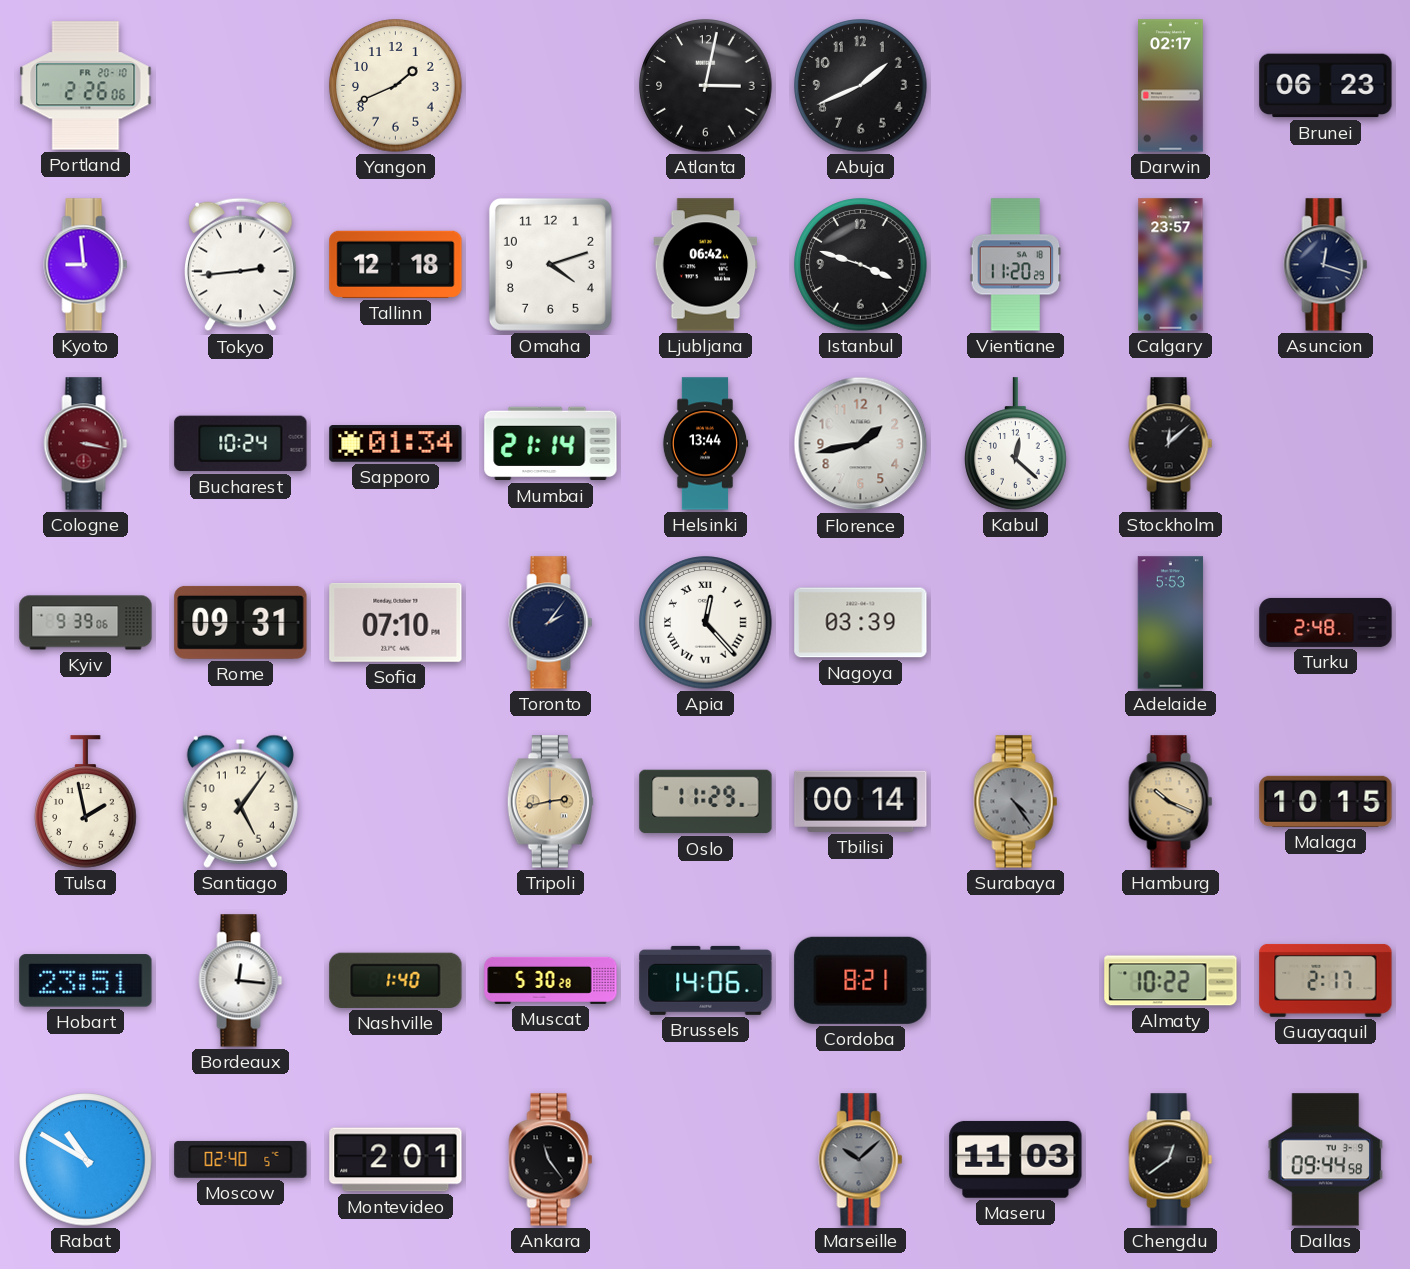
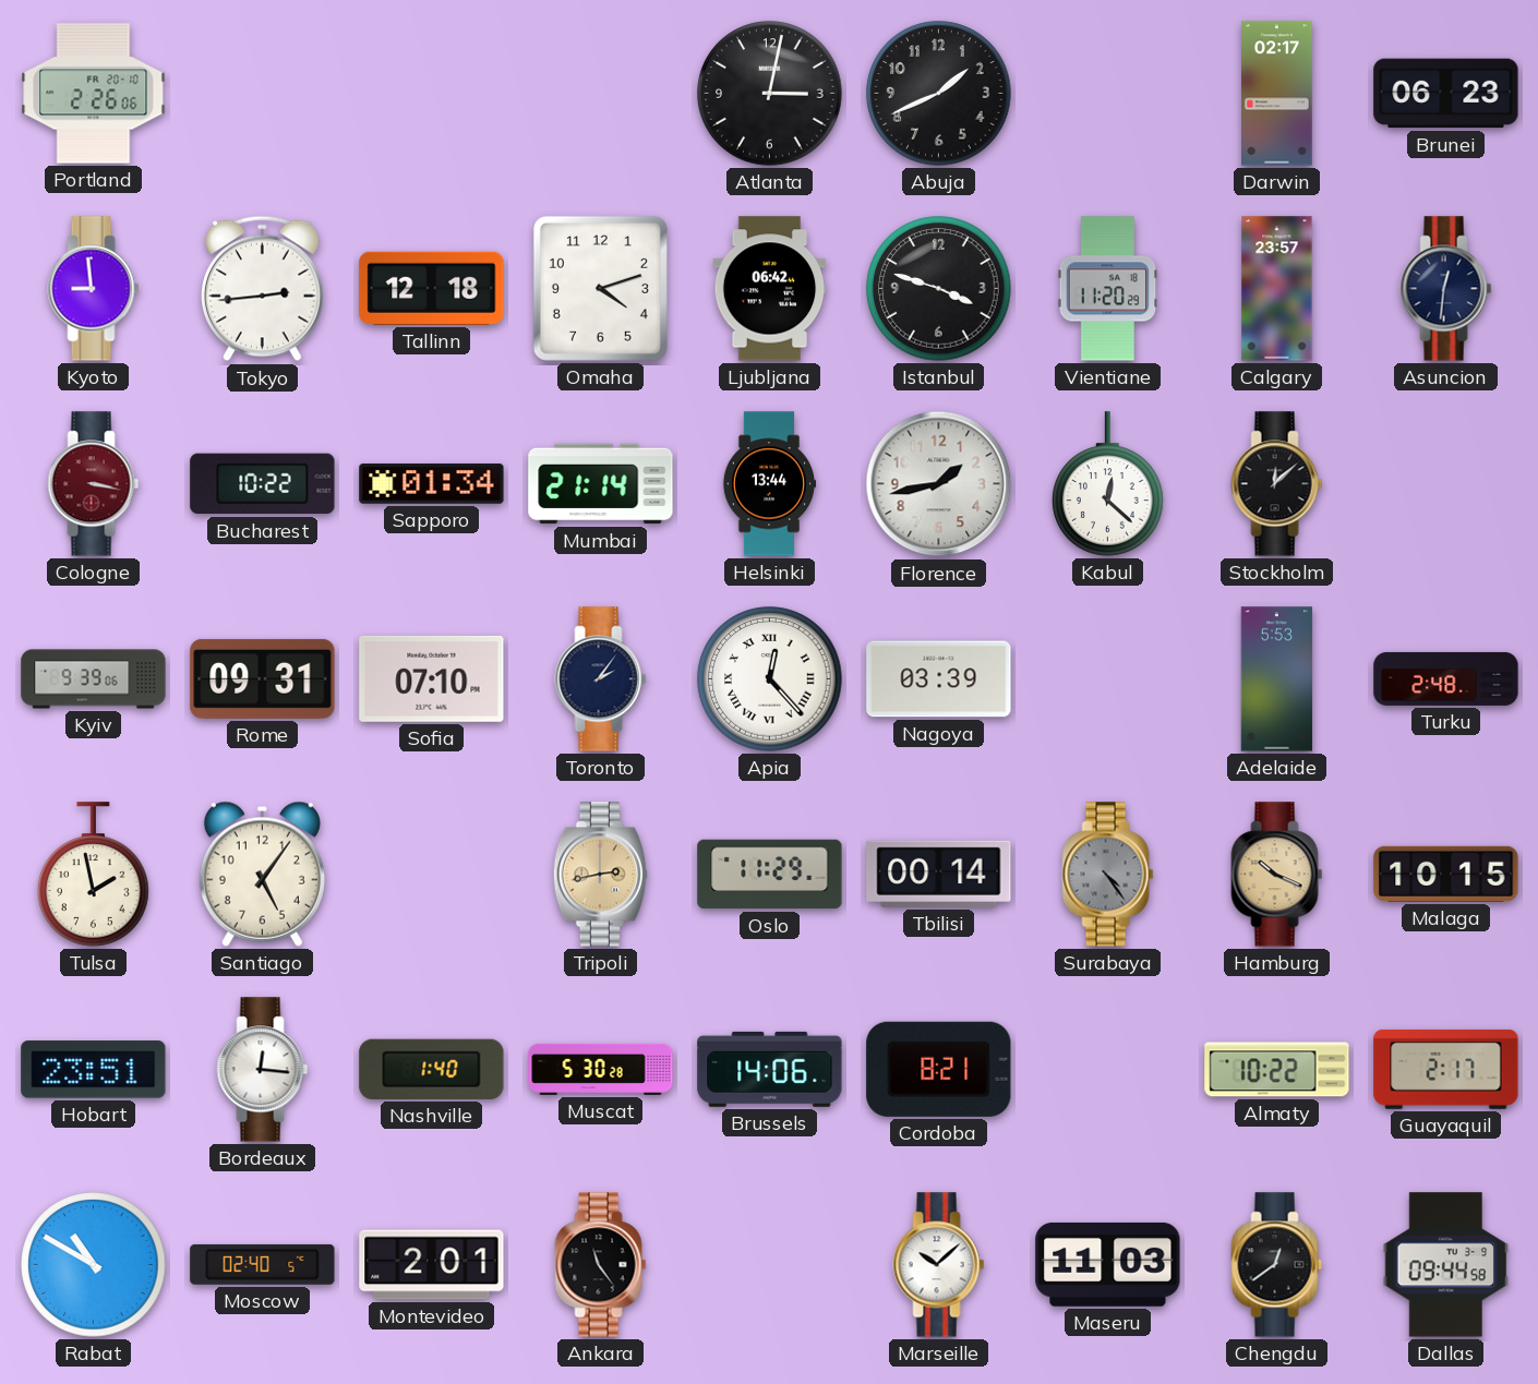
Yangon: 1:41 -> none
Asuncion: 12:18 -> 12:31
Bucharest: 10:24 -> 10:22
Marseille dial: grey -> white
